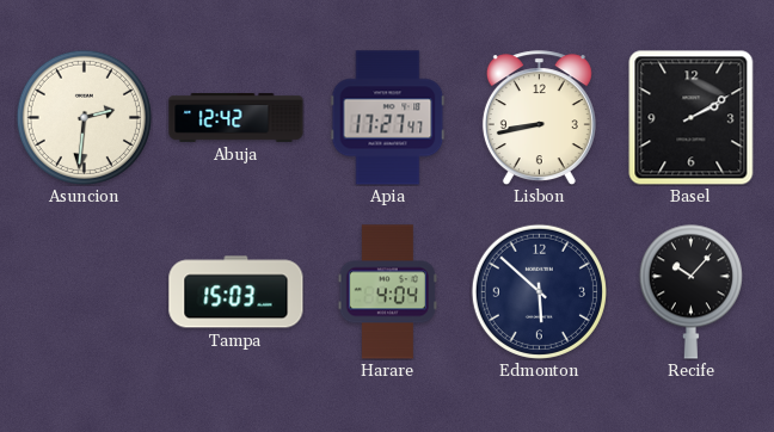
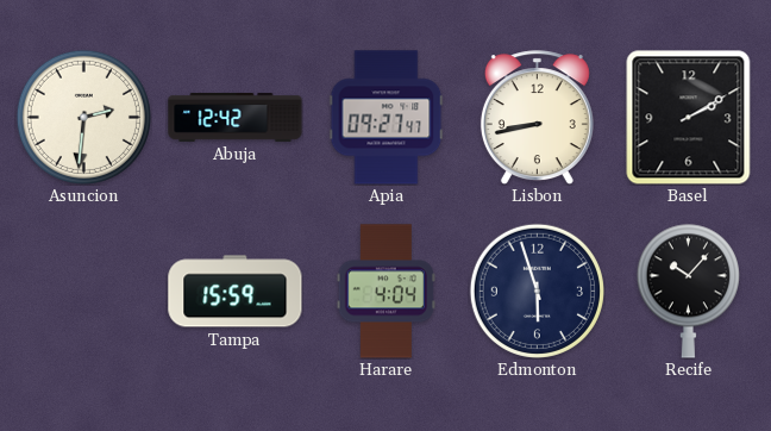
Apia: 17:27 -> 09:27
Tampa: 15:03 -> 15:59
Edmonton: 5:52 -> 5:57
